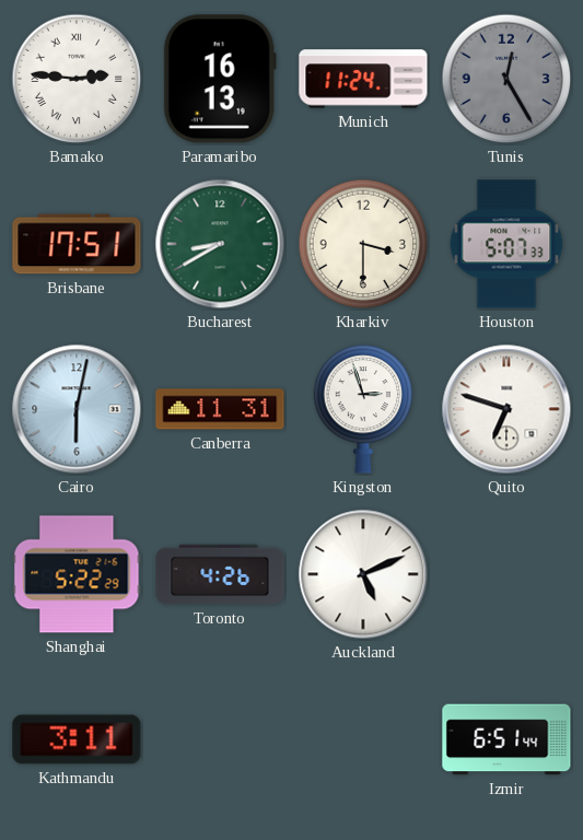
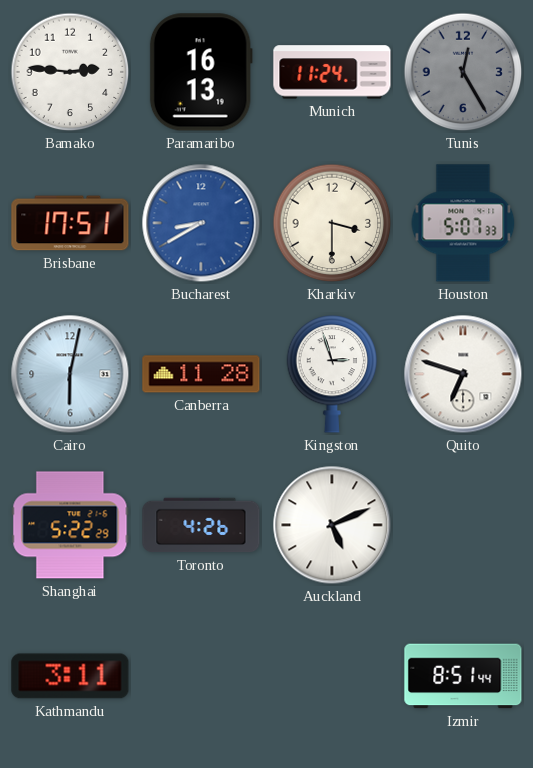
Bamako numerals: Roman -> Arabic
Bucharest dial: green -> blue
Canberra: 11:31 -> 11:28
Izmir: 6:51 -> 8:51
